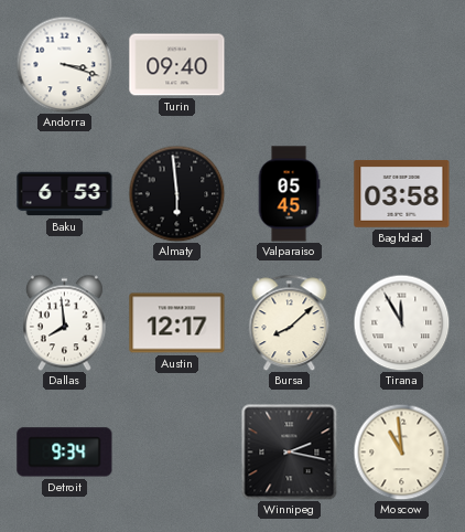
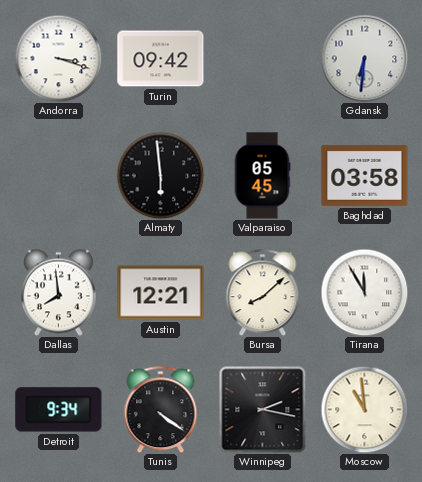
Turin: 09:40 -> 09:42
Gdansk: none -> 6:31
Baku: 6:53 -> none
Austin: 12:17 -> 12:21
Tunis: none -> 4:21
